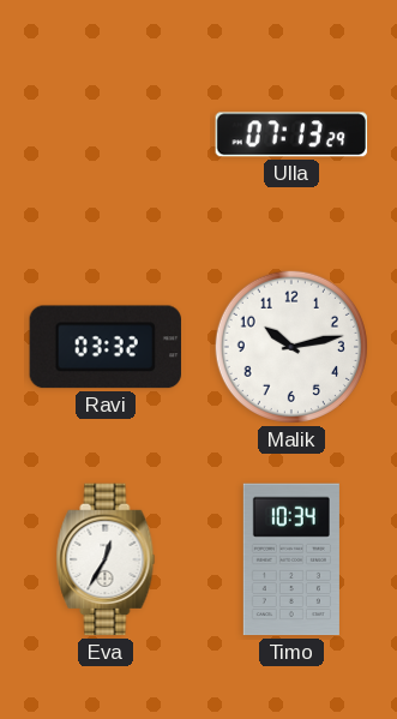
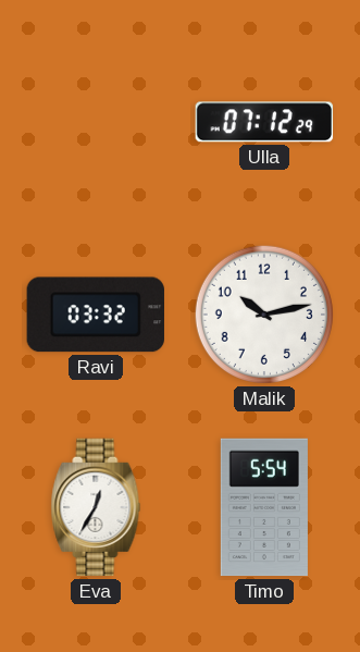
Ulla: 07:13 -> 07:12
Timo: 10:34 -> 5:54
